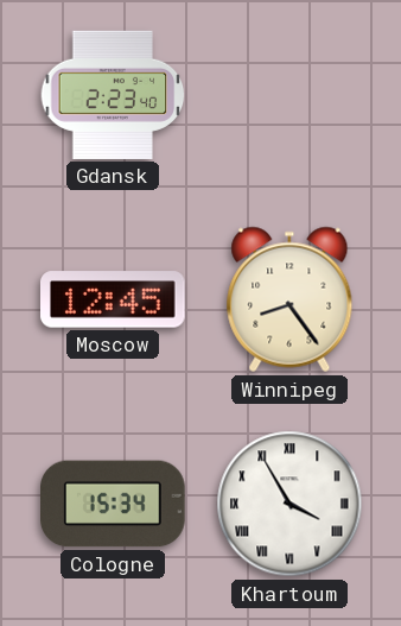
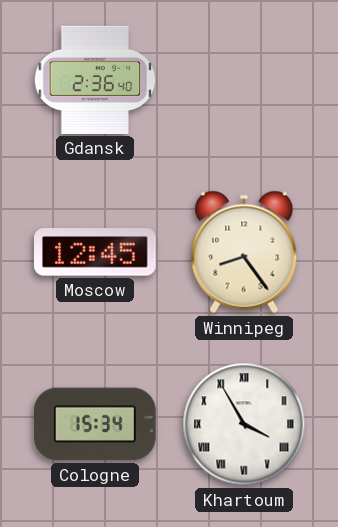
Gdansk: 2:23 -> 2:36
